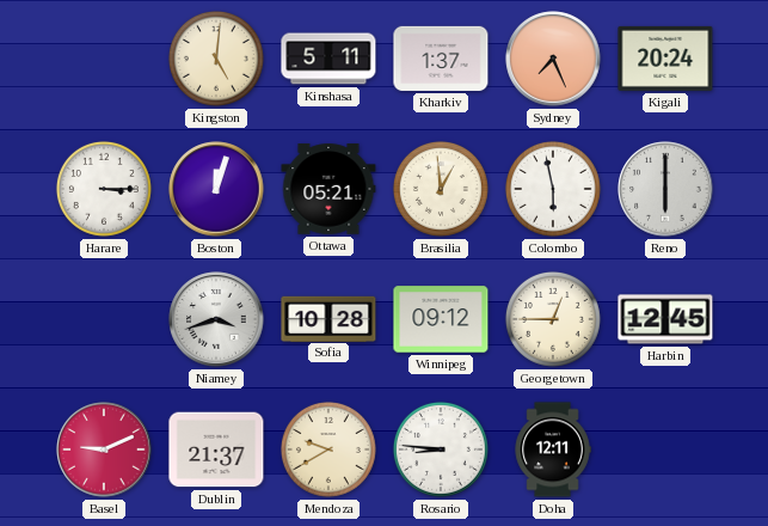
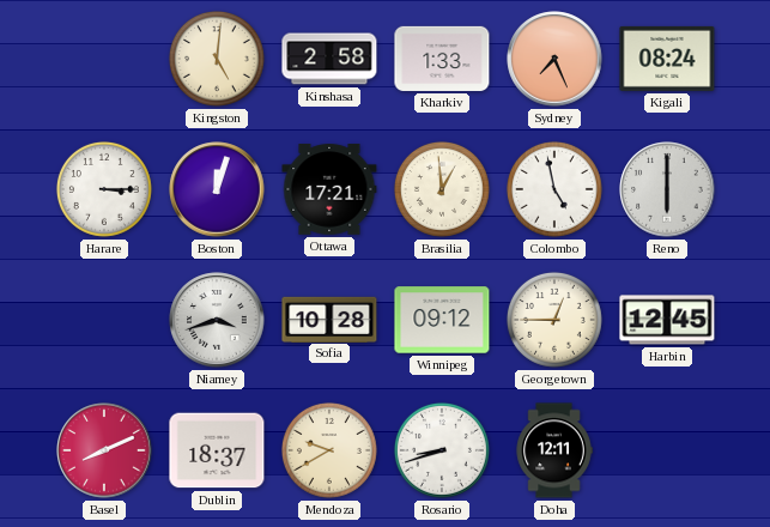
Kinshasa: 5:11 -> 2:58
Kharkiv: 1:37 -> 1:33
Kigali: 20:24 -> 08:24
Ottawa: 05:21 -> 17:21
Colombo: 5:58 -> 4:58
Basel: 9:11 -> 8:11
Dublin: 21:37 -> 18:37
Rosario: 8:46 -> 8:42
